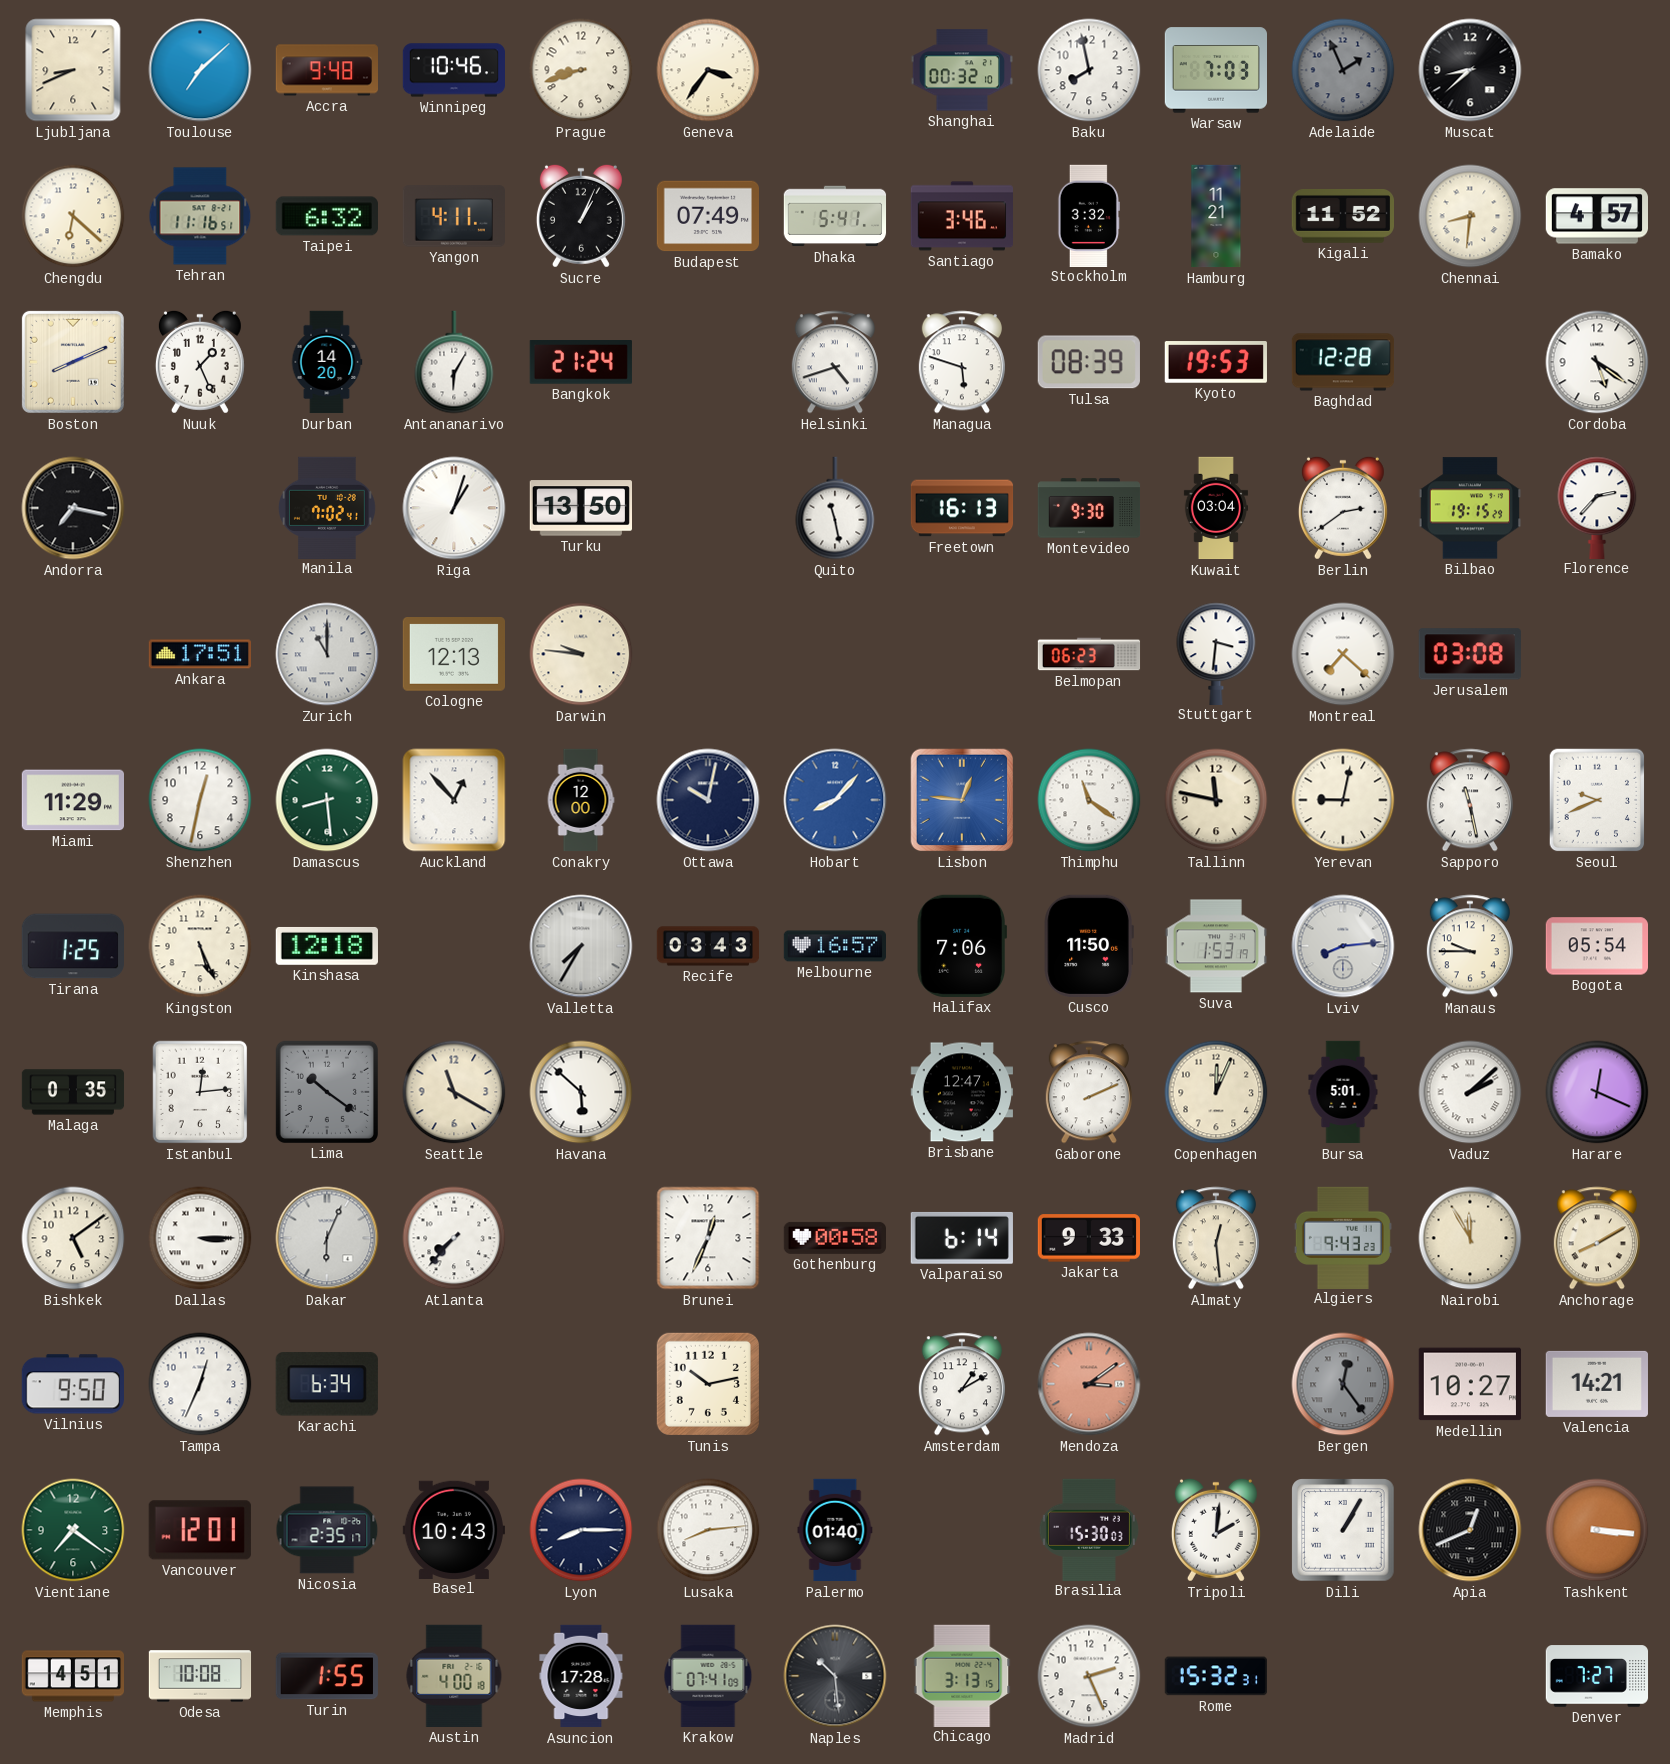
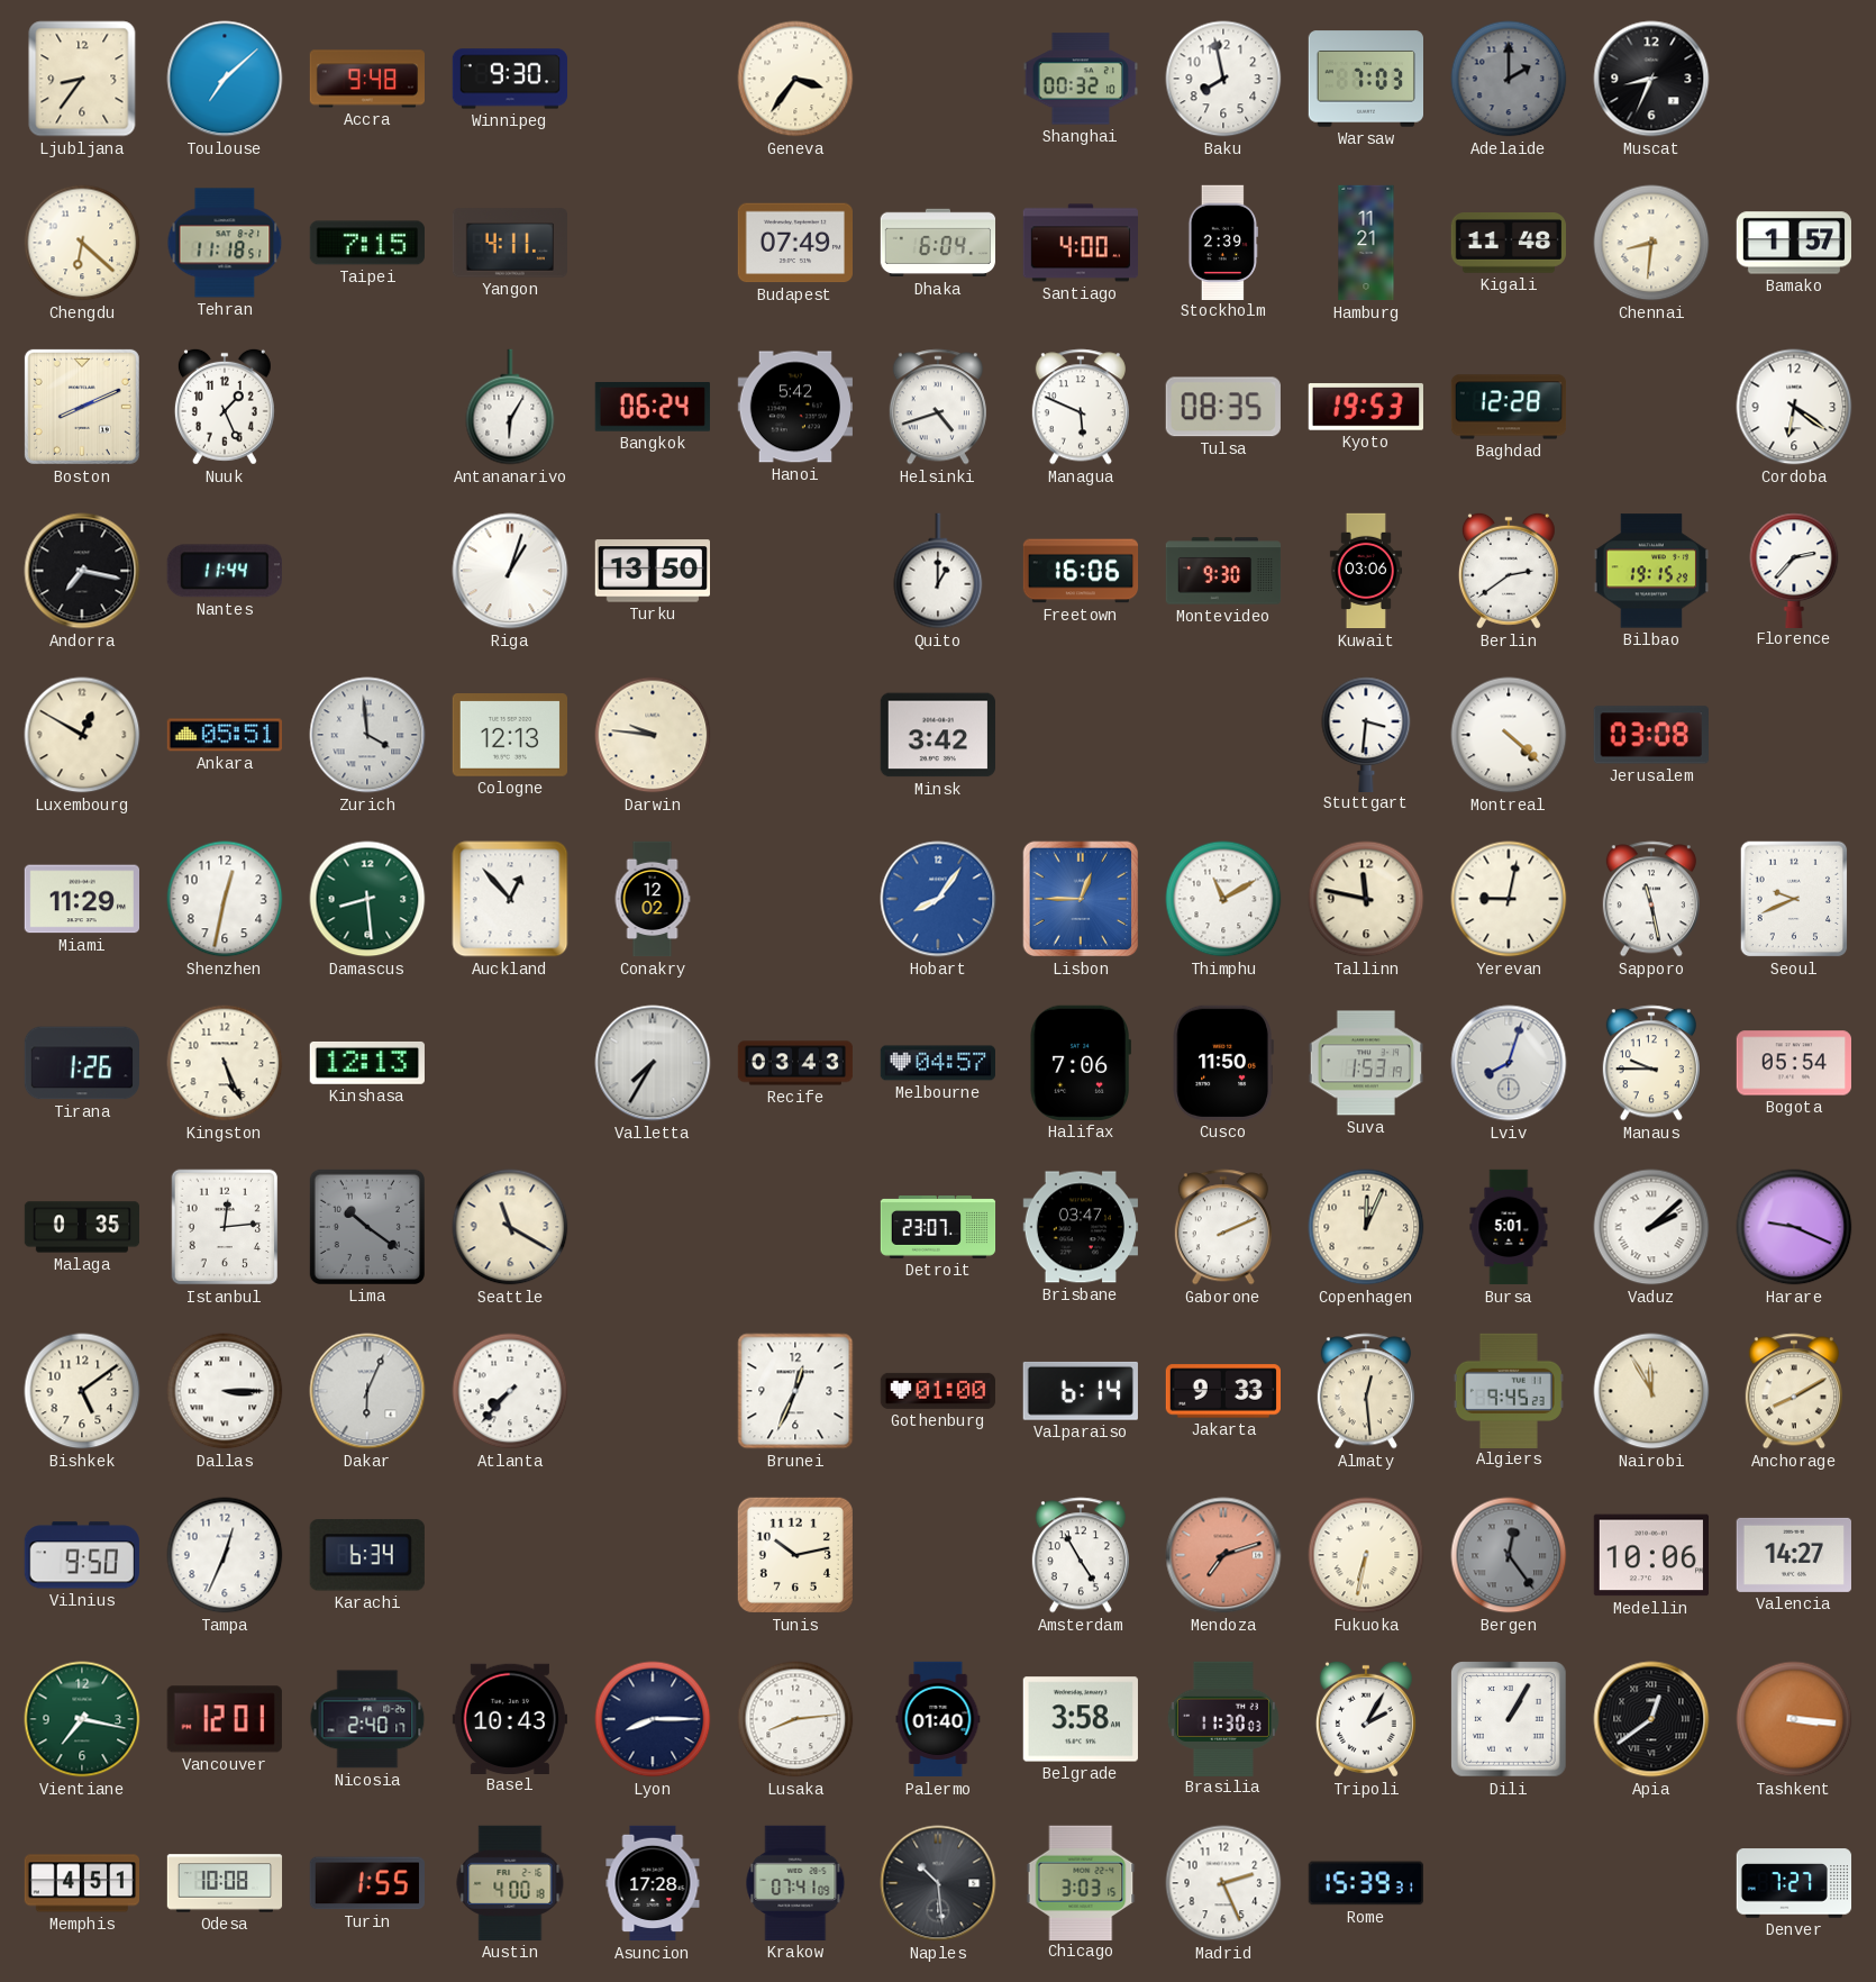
Ljubljana: 8:41 -> 8:36
Winnipeg: 10:46 -> 9:30
Prague: 8:42 -> none
Adelaide: 1:56 -> 2:00
Muscat: 8:38 -> 8:34
Tehran: 11:16 -> 11:18
Taipei: 6:32 -> 7:15
Sucre: 1:04 -> none
Dhaka: 5:41 -> 6:04
Santiago: 3:46 -> 4:00
Stockholm: 3:32 -> 2:39
Kigali: 11:52 -> 11:48
Bamako: 4:57 -> 1:57
Durban: 14:20 -> none
Bangkok: 21:24 -> 06:24
Hanoi: none -> 5:42
Managua: 5:48 -> 5:49
Tulsa: 08:39 -> 08:35
Cordoba: 5:21 -> 6:21
Nantes: none -> 11:44
Manila: 7:02 -> none
Quito: 11:28 -> 1:00
Freetown: 16:13 -> 16:06
Kuwait: 03:04 -> 03:06
Luxembourg: none -> 12:50
Ankara: 17:51 -> 05:51
Zurich: 11:00 -> 3:59
Minsk: none -> 3:42
Belmopan: 06:23 -> none
Montreal: 7:22 -> 4:22
Conakry: 12:00 -> 12:02
Ottawa: 10:02 -> none
Hobart: 8:07 -> 8:06
Lisbon: 12:46 -> 12:45
Thimphu: 11:21 -> 11:10
Tirana: 1:25 -> 1:26
Kinshasa: 12:18 -> 12:13
Melbourne: 16:57 -> 04:57
Lviv: 8:14 -> 8:03
Havana: 5:52 -> none
Detroit: none -> 23:07
Brisbane: 12:47 -> 03:47
Harare: 12:19 -> 9:19
Gothenburg: 00:58 -> 01:00
Algiers: 9:43 -> 9:45
Amsterdam: 1:10 -> 4:55
Mendoza: 3:09 -> 7:12
Fukuoka: none -> 6:32
Medellin: 10:27 -> 10:06
Valencia: 14:21 -> 14:27
Vientiane: 7:21 -> 7:17
Nicosia: 2:35 -> 2:40
Belgrade: none -> 3:58
Brasilia: 15:30 -> 11:30
Tripoli: 2:01 -> 2:05
Apia: 12:41 -> 12:39
Chicago: 3:13 -> 3:03
Rome: 15:32 -> 15:39
